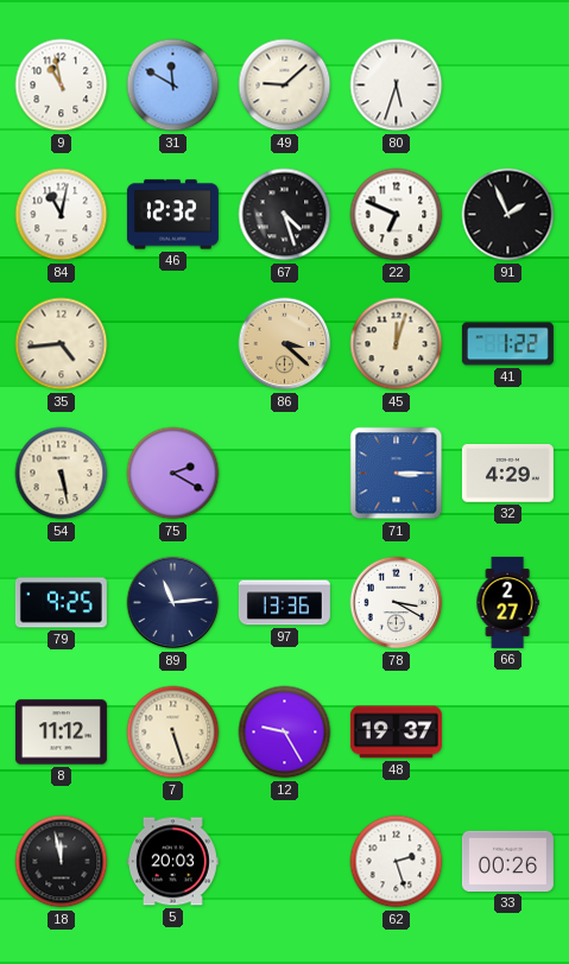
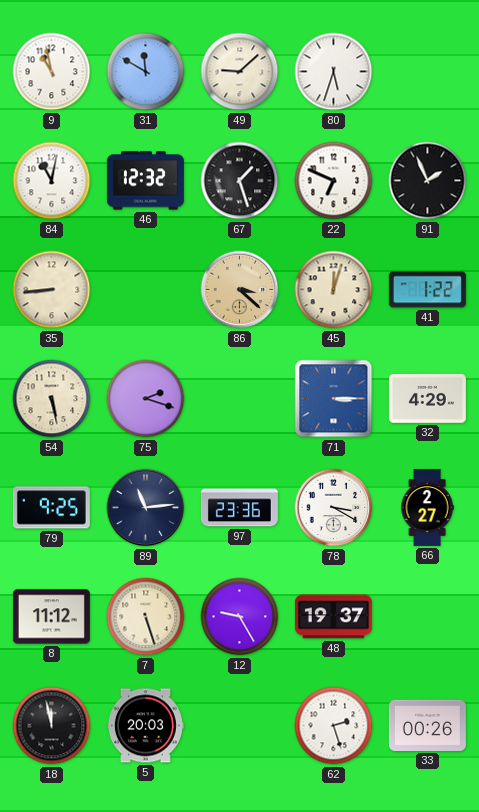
67: 4:27 -> 1:27
35: 4:44 -> 8:44
75: 2:20 -> 2:18
97: 13:36 -> 23:36
